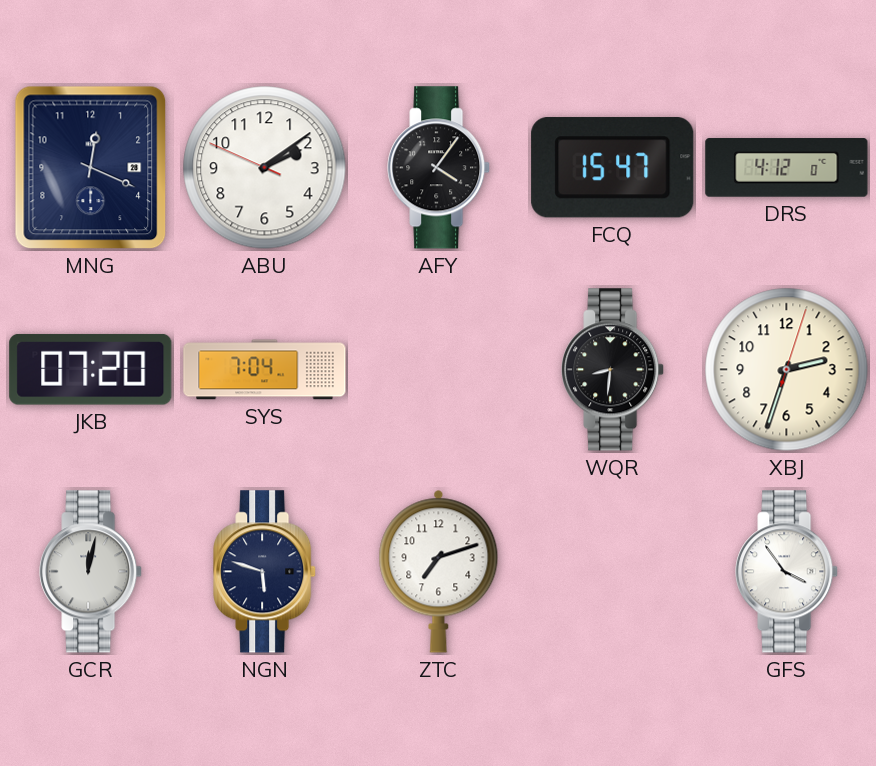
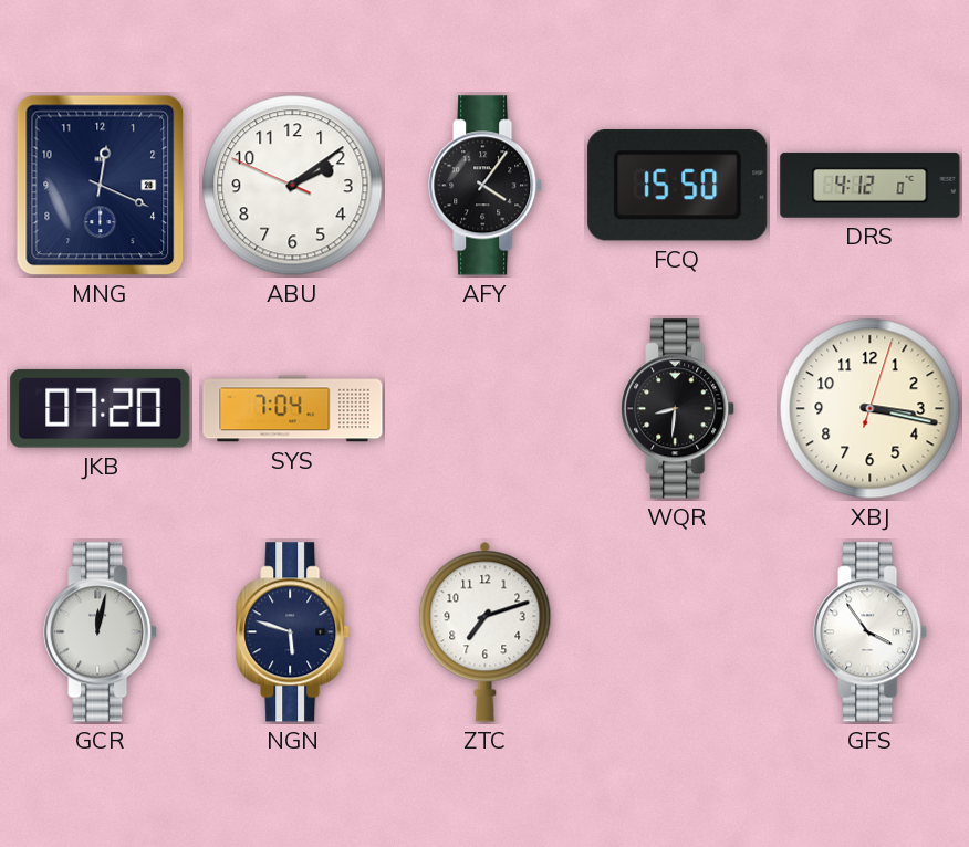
FCQ: 15:47 -> 15:50
XBJ: 2:33 -> 3:17
